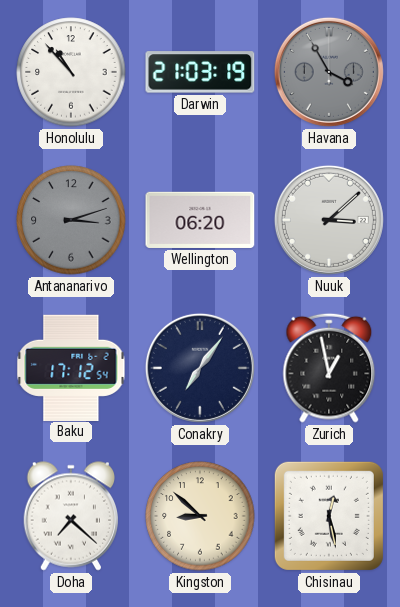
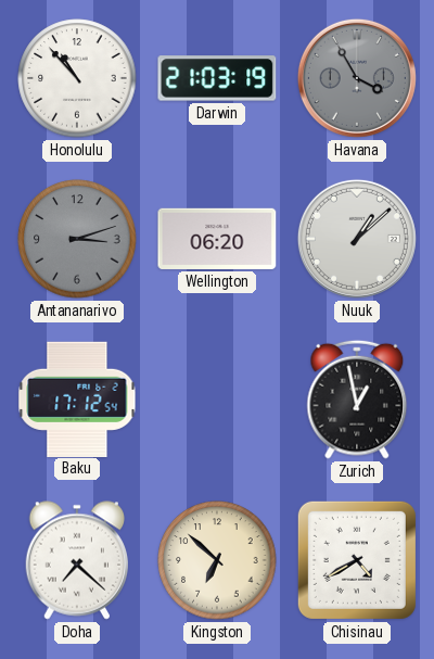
Nuuk: 3:08 -> 1:08
Conakry: 7:06 -> none
Kingston: 8:52 -> 6:52
Chisinau: 12:28 -> 4:40
